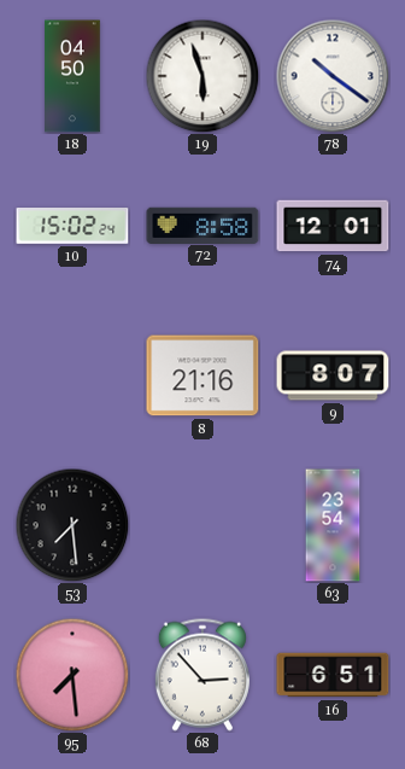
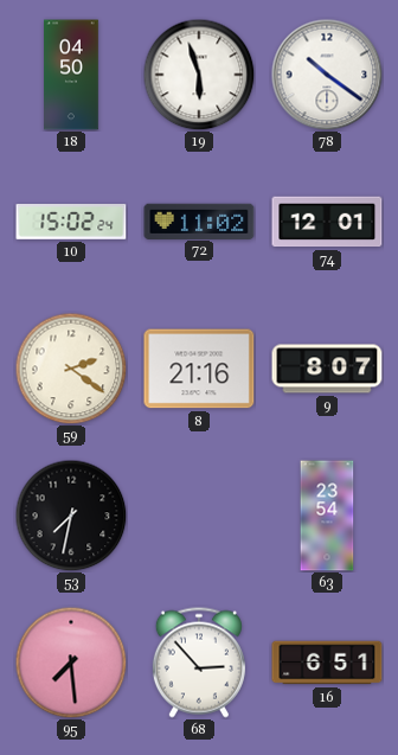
72: 8:58 -> 11:02
59: none -> 2:21
53: 7:29 -> 7:32
